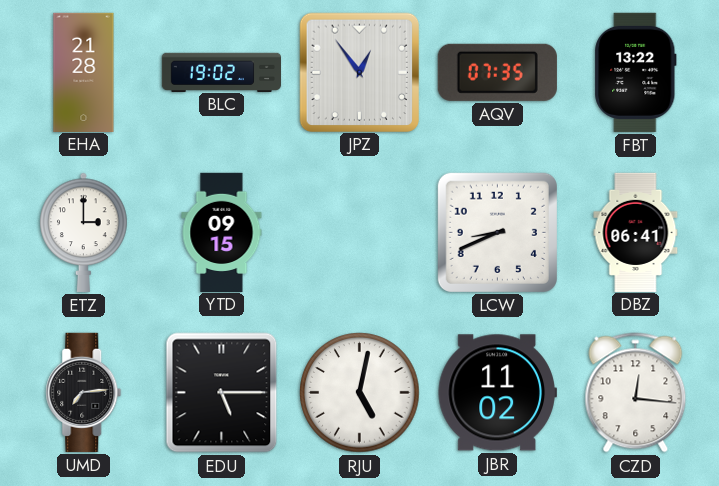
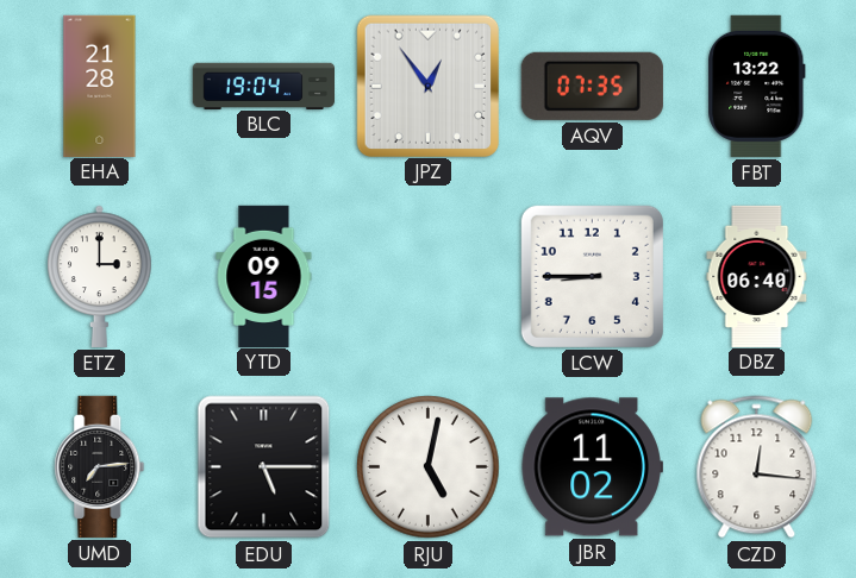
BLC: 19:02 -> 19:04
LCW: 8:41 -> 8:45
DBZ: 06:41 -> 06:40
